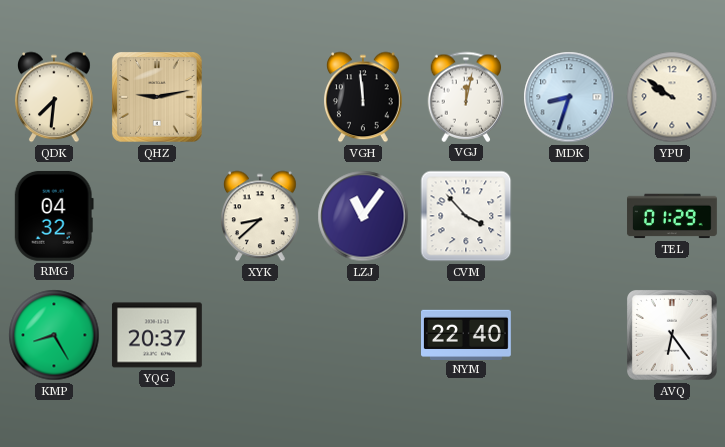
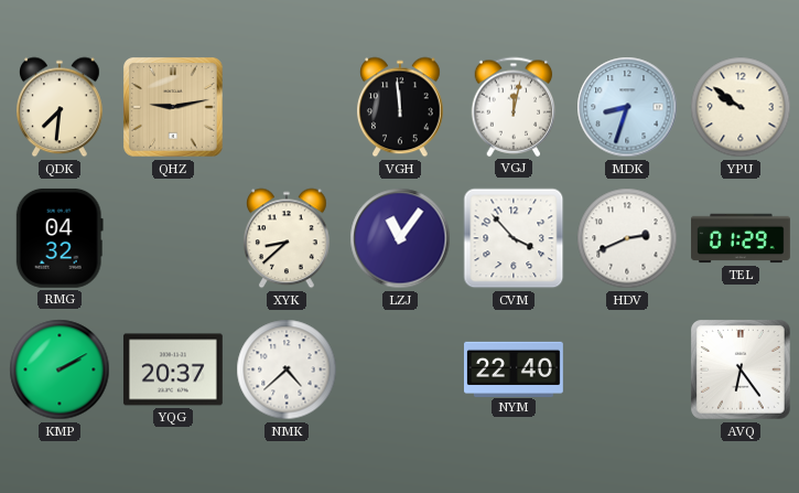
HDV: none -> 2:41
KMP: 8:25 -> 2:10
NMK: none -> 4:38
